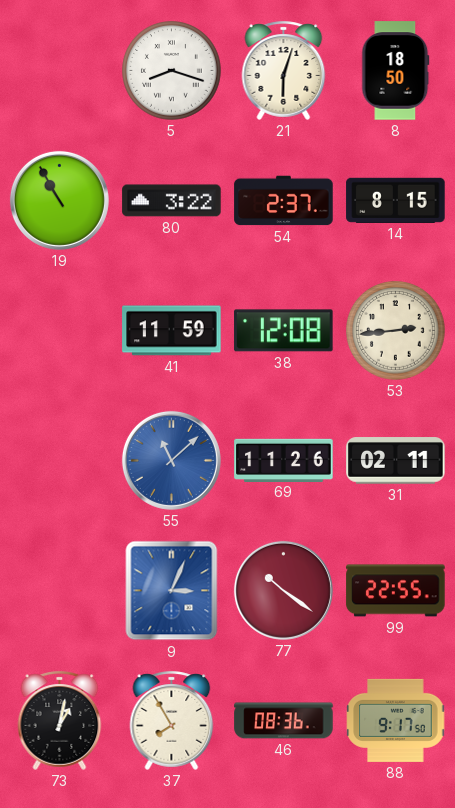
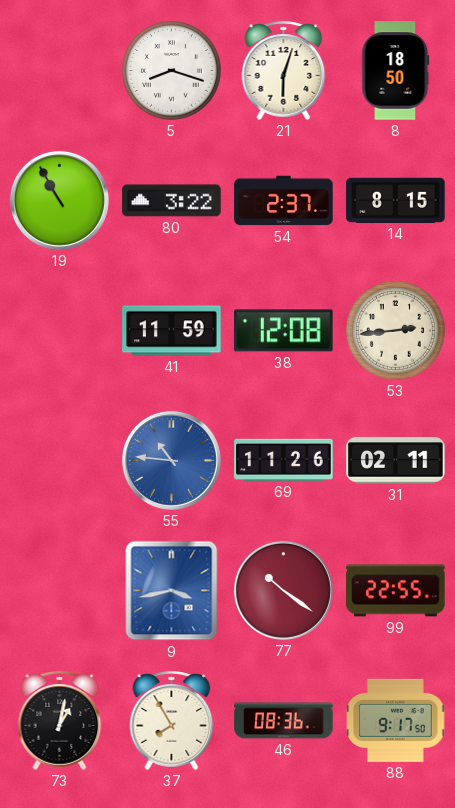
55: 11:08 -> 10:46
9: 3:04 -> 3:43
